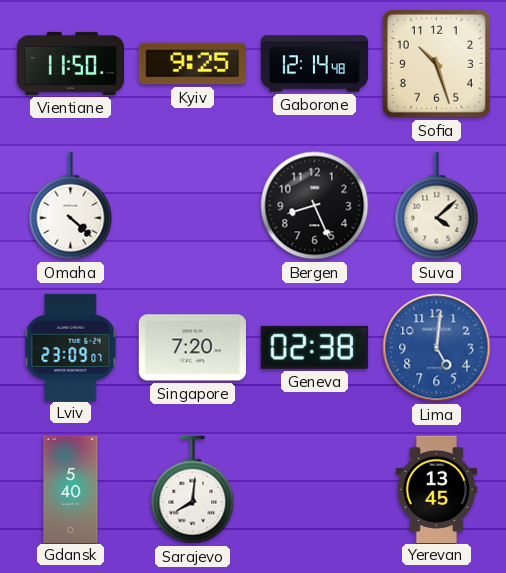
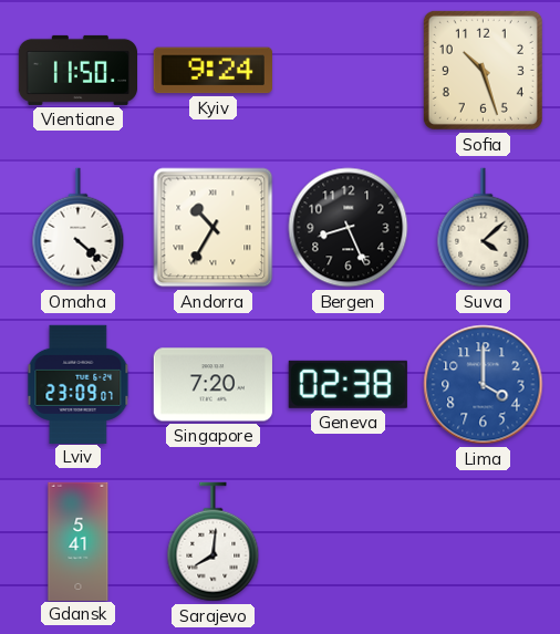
Kyiv: 9:25 -> 9:24
Gaborone: 12:14 -> none
Andorra: none -> 10:35
Lima: 5:01 -> 4:00
Gdansk: 5:40 -> 5:41
Yerevan: 13:45 -> none
